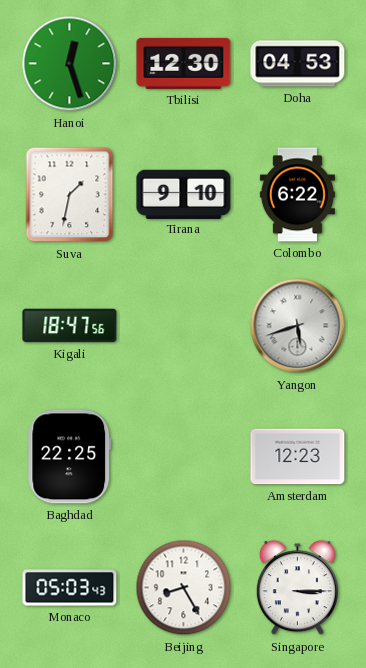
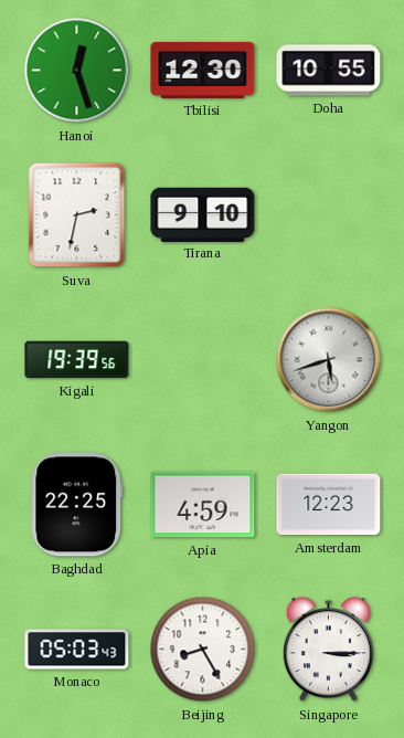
Doha: 04:53 -> 10:55
Suva: 1:32 -> 2:32
Colombo: 6:22 -> none
Kigali: 18:47 -> 19:39
Apia: none -> 4:59
